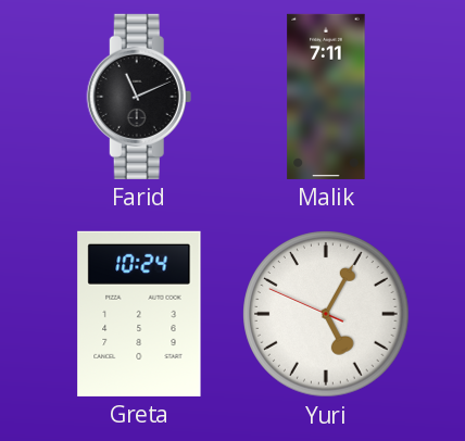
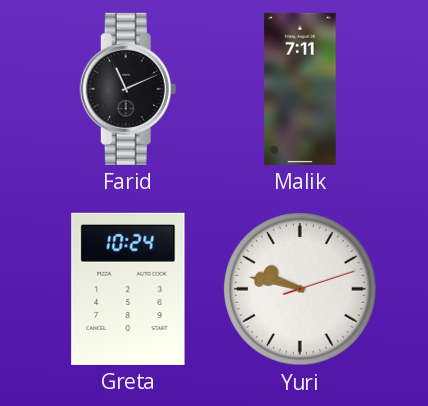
Yuri: 5:04 -> 9:47
